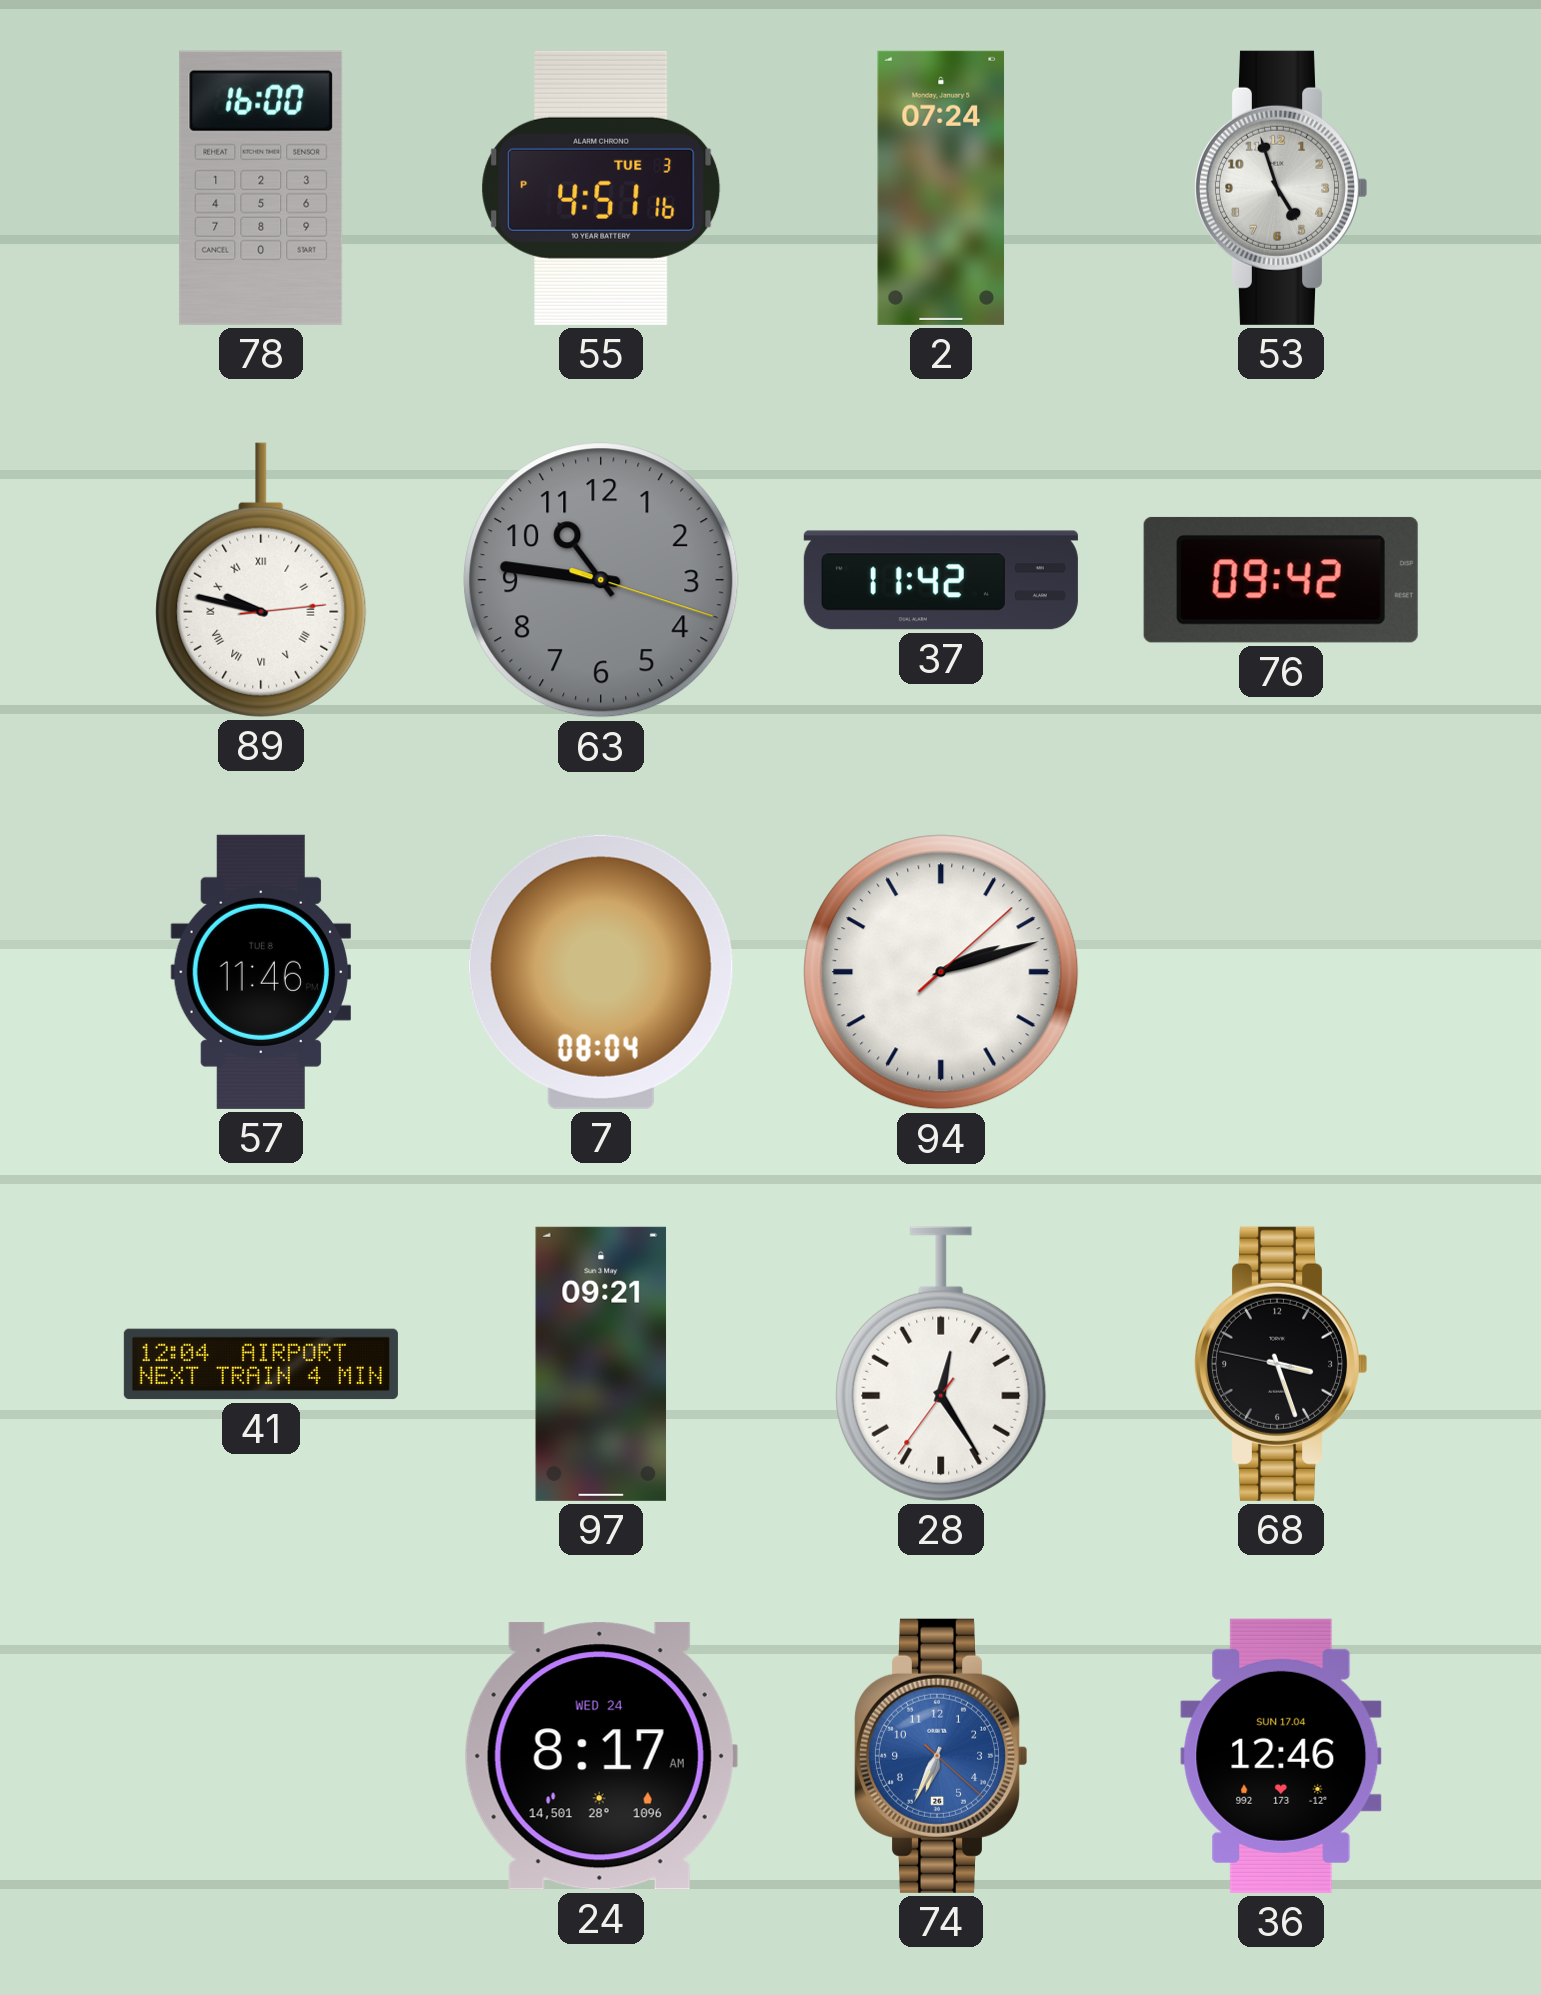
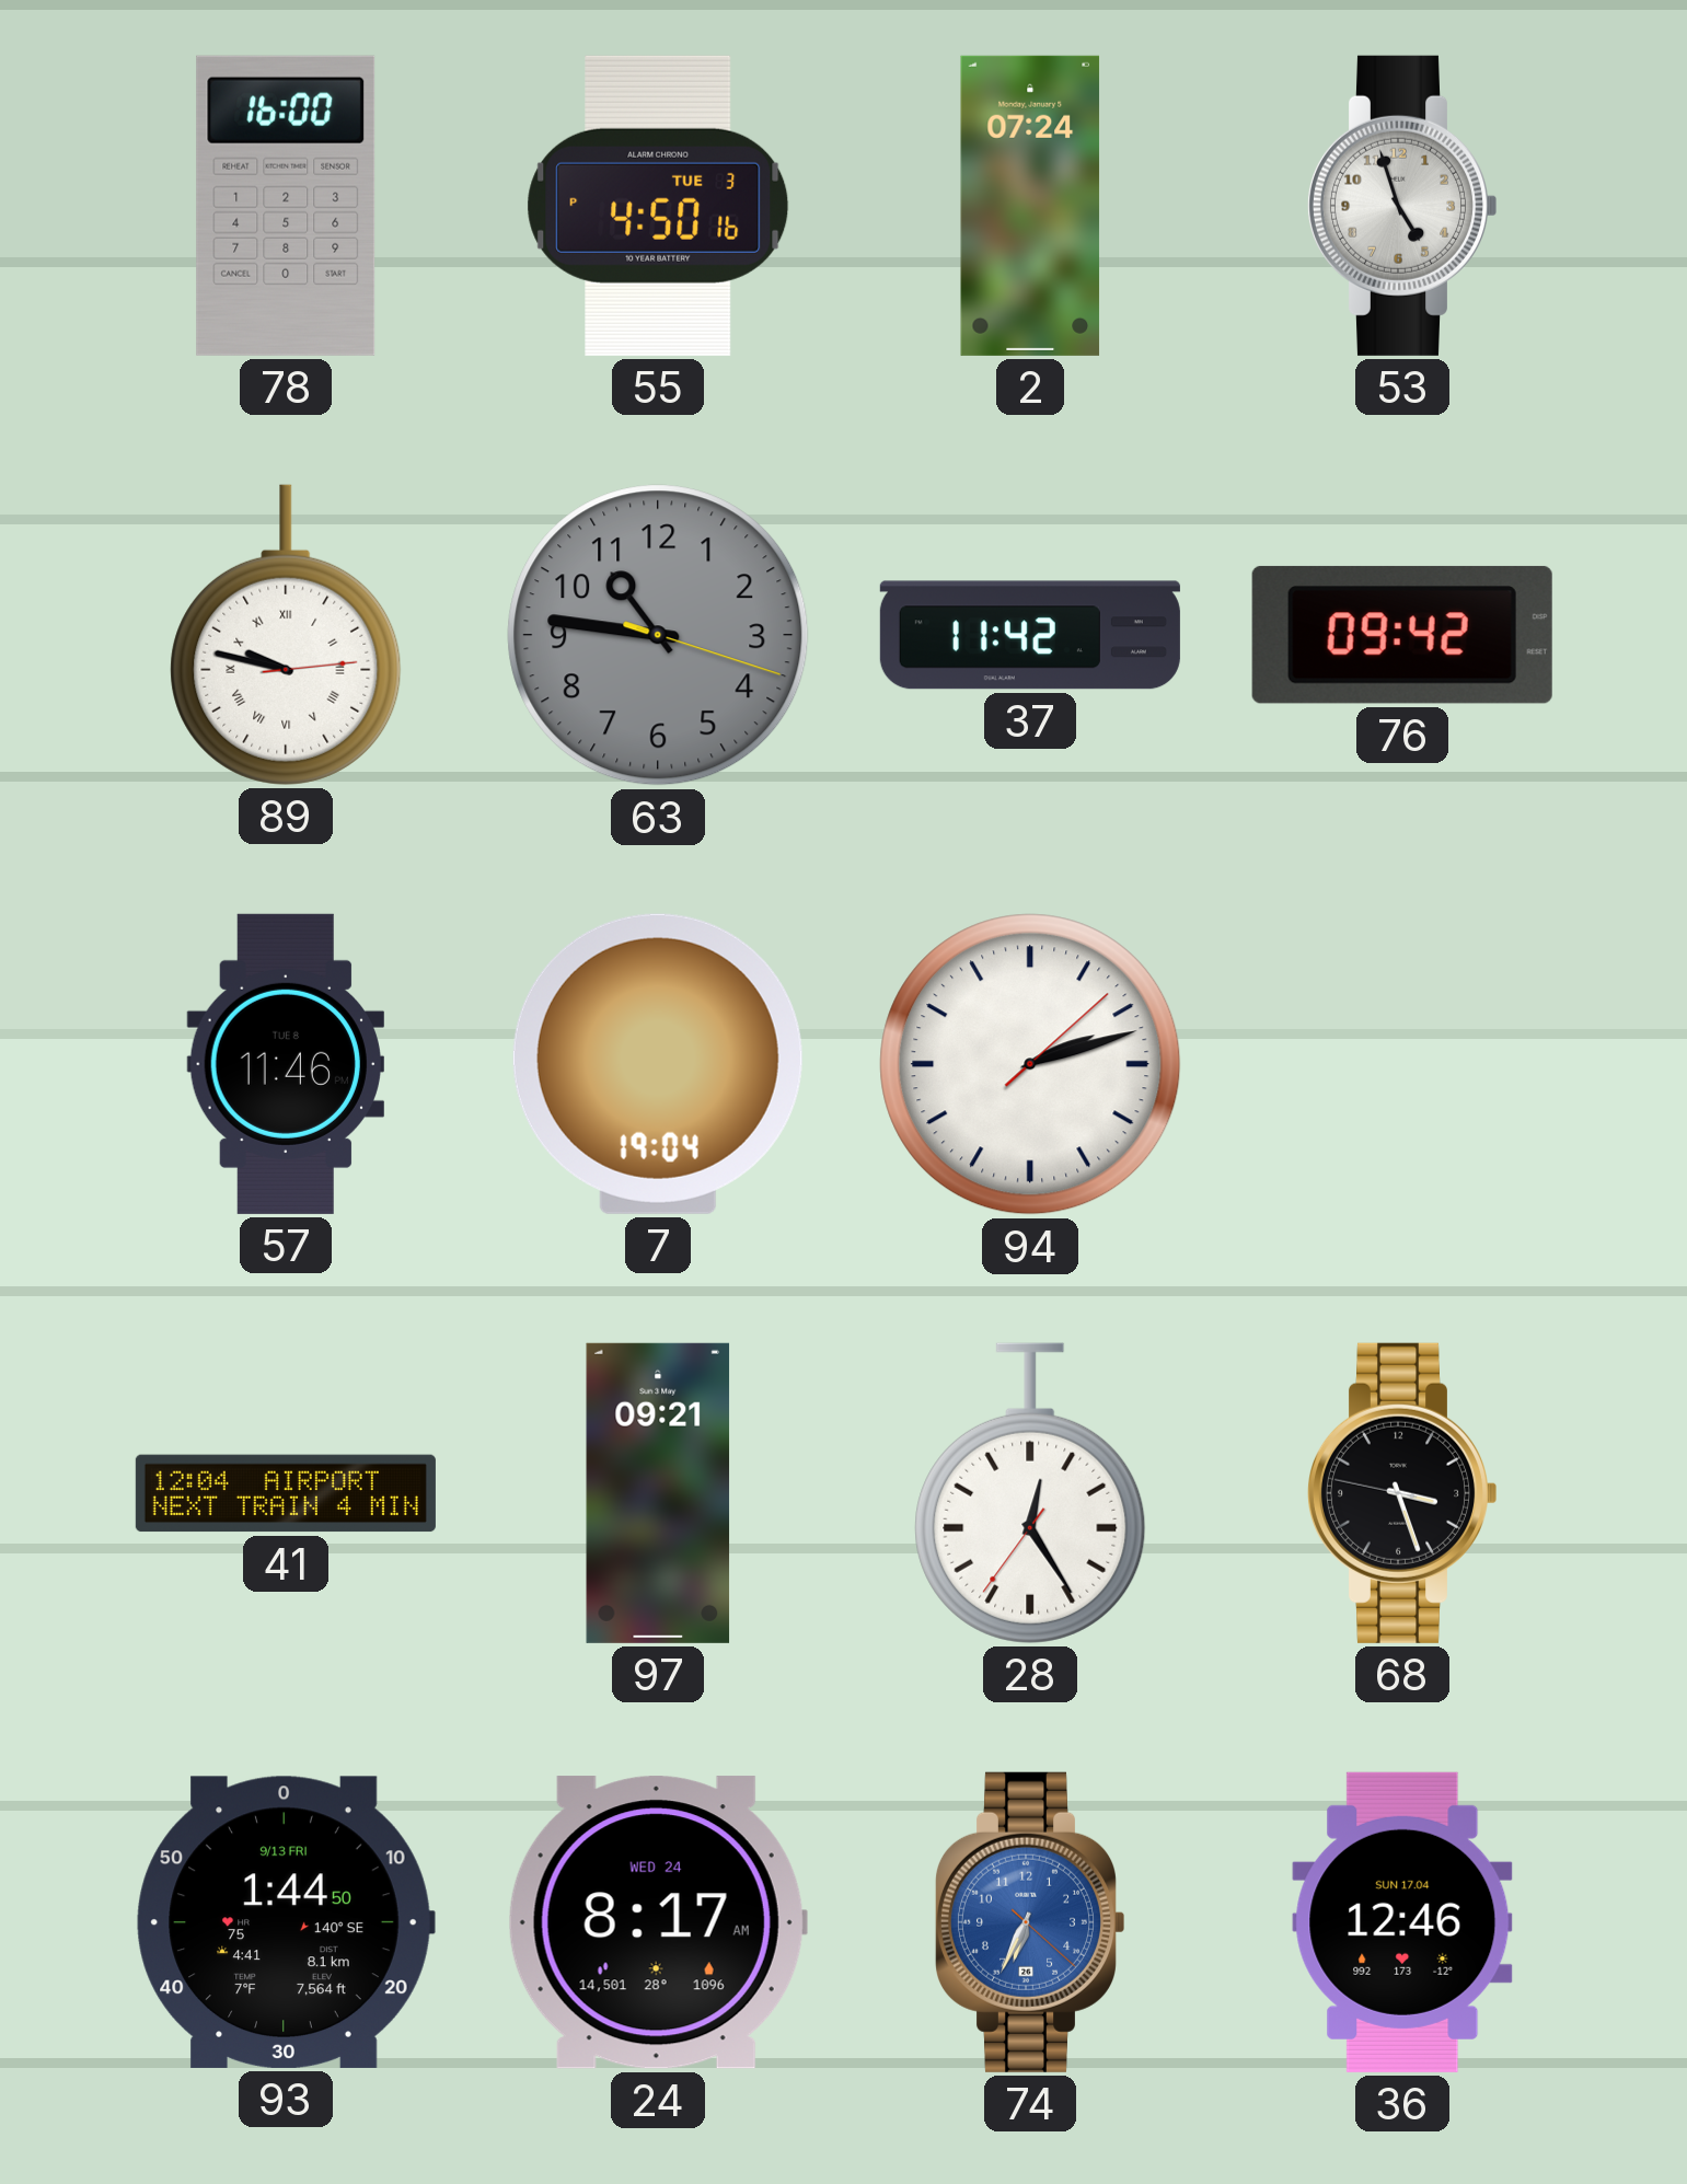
55: 4:51 -> 4:50
7: 08:04 -> 19:04
93: none -> 1:44
